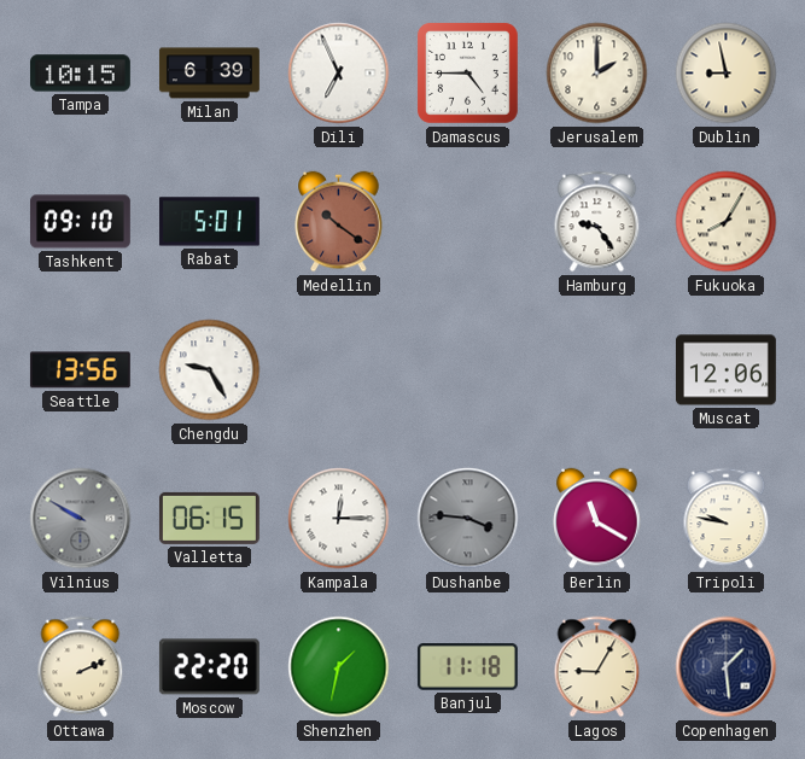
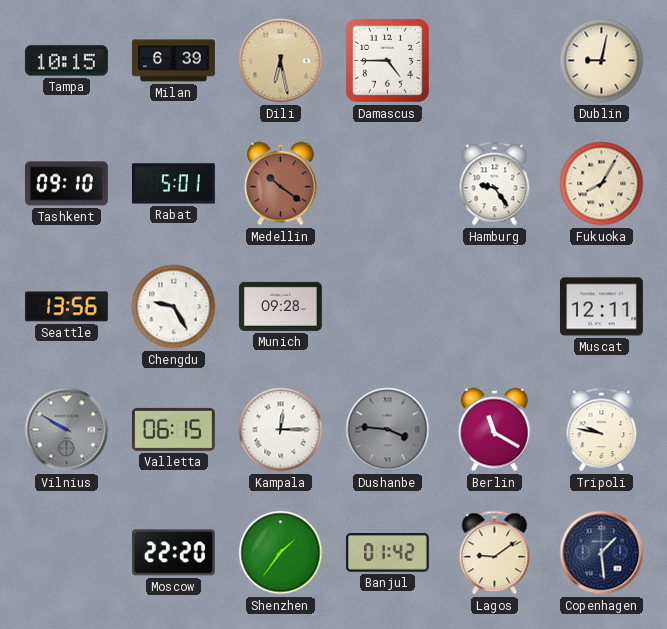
Dili: 6:56 -> 6:28
Dili dial: white -> champagne
Jerusalem: 2:00 -> none
Dublin: 8:58 -> 9:02
Munich: none -> 09:28
Muscat: 12:06 -> 12:11
Ottawa: 2:11 -> none
Shenzhen: 1:32 -> 1:36
Banjul: 11:18 -> 01:42
Lagos: 9:05 -> 9:09
